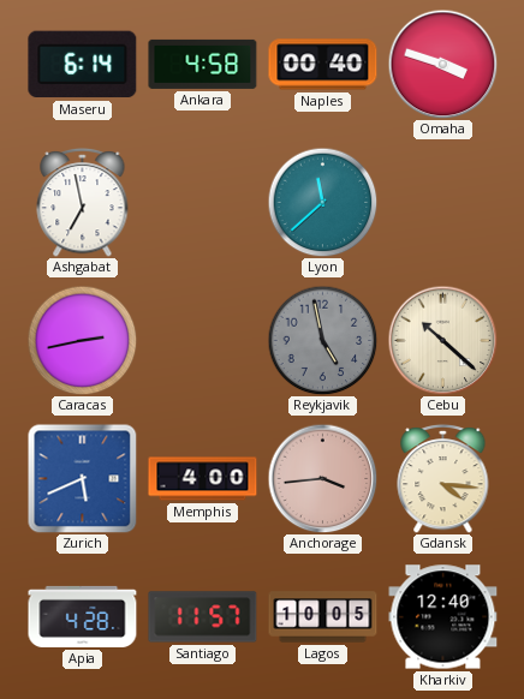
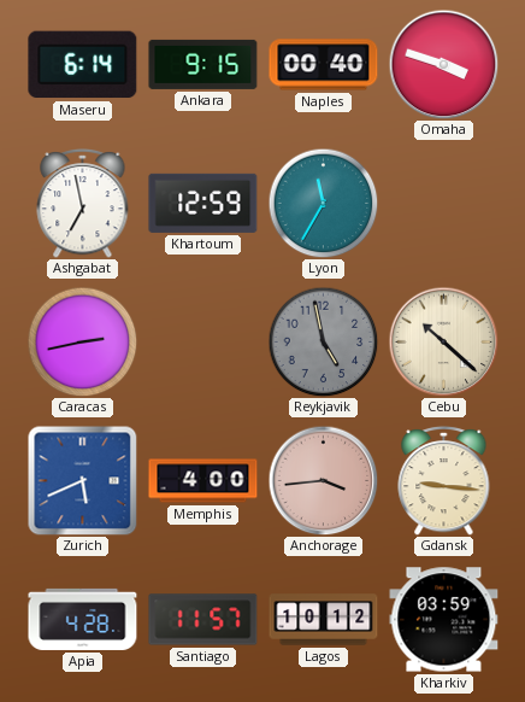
Ankara: 4:58 -> 9:15
Khartoum: none -> 12:59
Lyon: 11:38 -> 11:35
Gdansk: 4:16 -> 9:16
Lagos: 10:05 -> 10:12
Kharkiv: 12:40 -> 03:59
